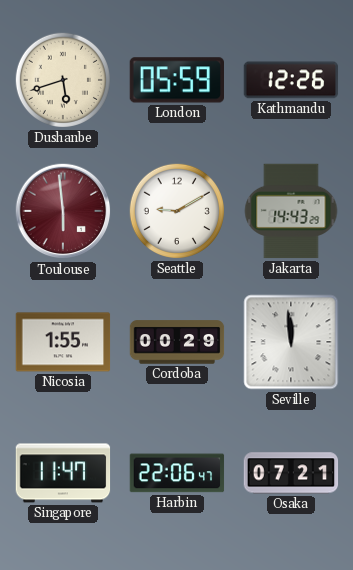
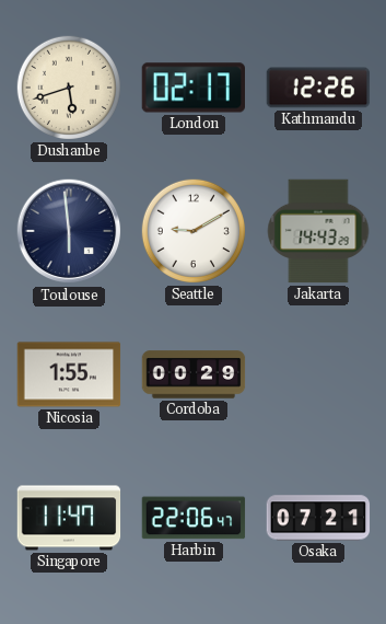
London: 05:59 -> 02:17
Toulouse dial: burgundy -> navy
Seville: 11:59 -> none
